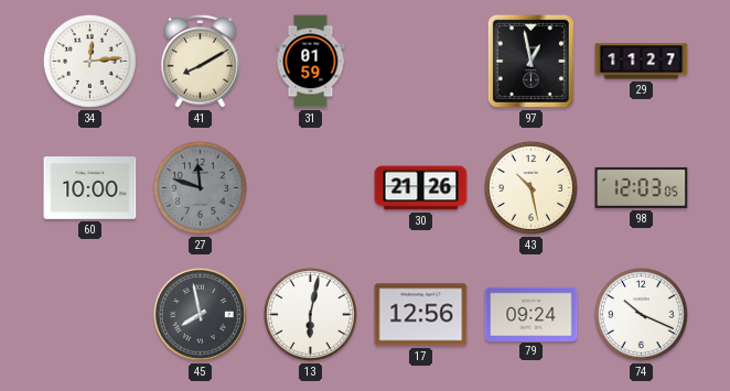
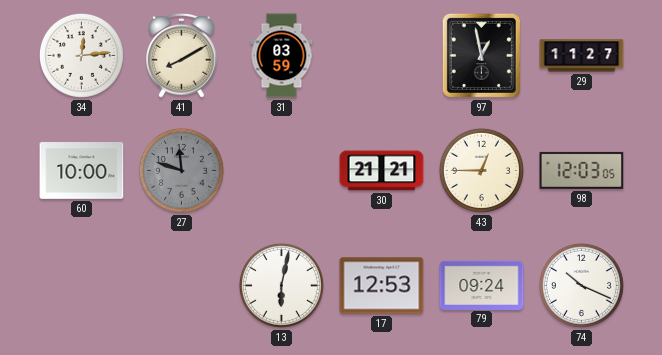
31: 01:59 -> 03:59
30: 21:26 -> 21:21
43: 10:28 -> 12:45
45: 7:58 -> none
17: 12:56 -> 12:53
